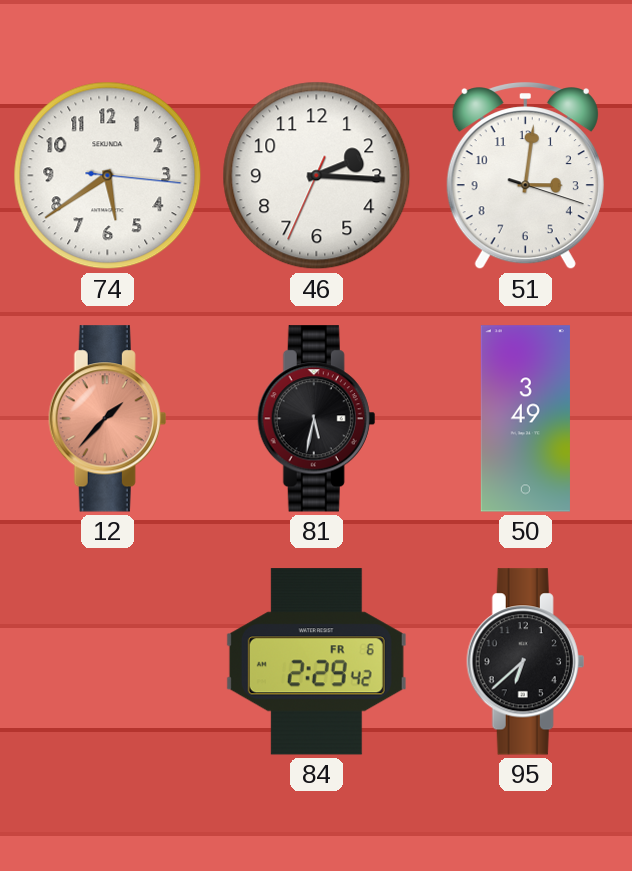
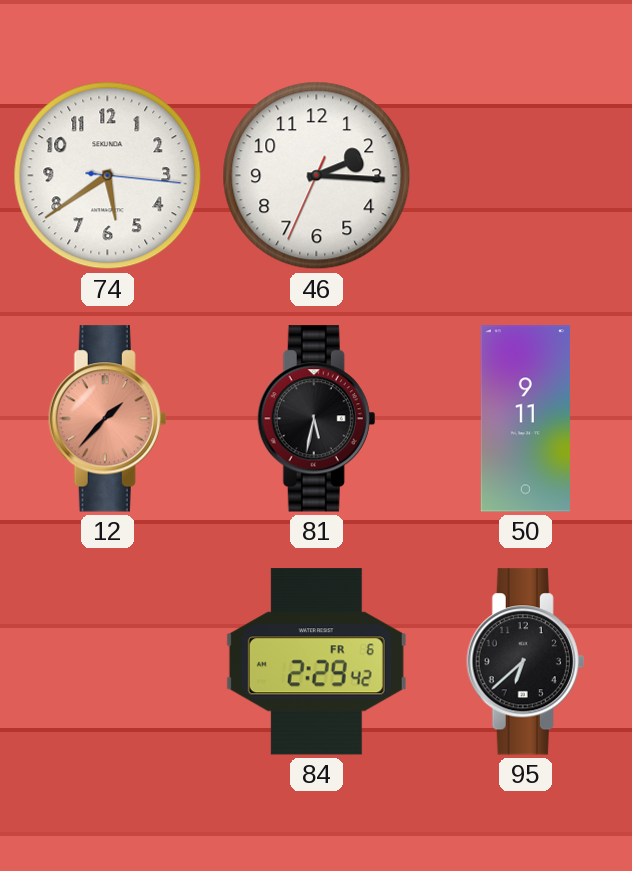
51: 3:01 -> none
50: 3:49 -> 9:11
